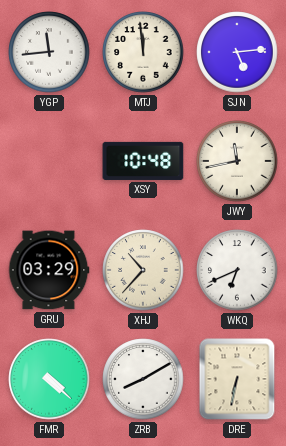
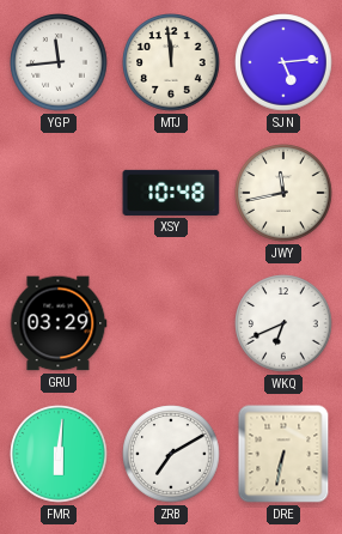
XHJ: 10:37 -> none
FMR: 4:22 -> 6:01
ZRB: 8:10 -> 7:10
